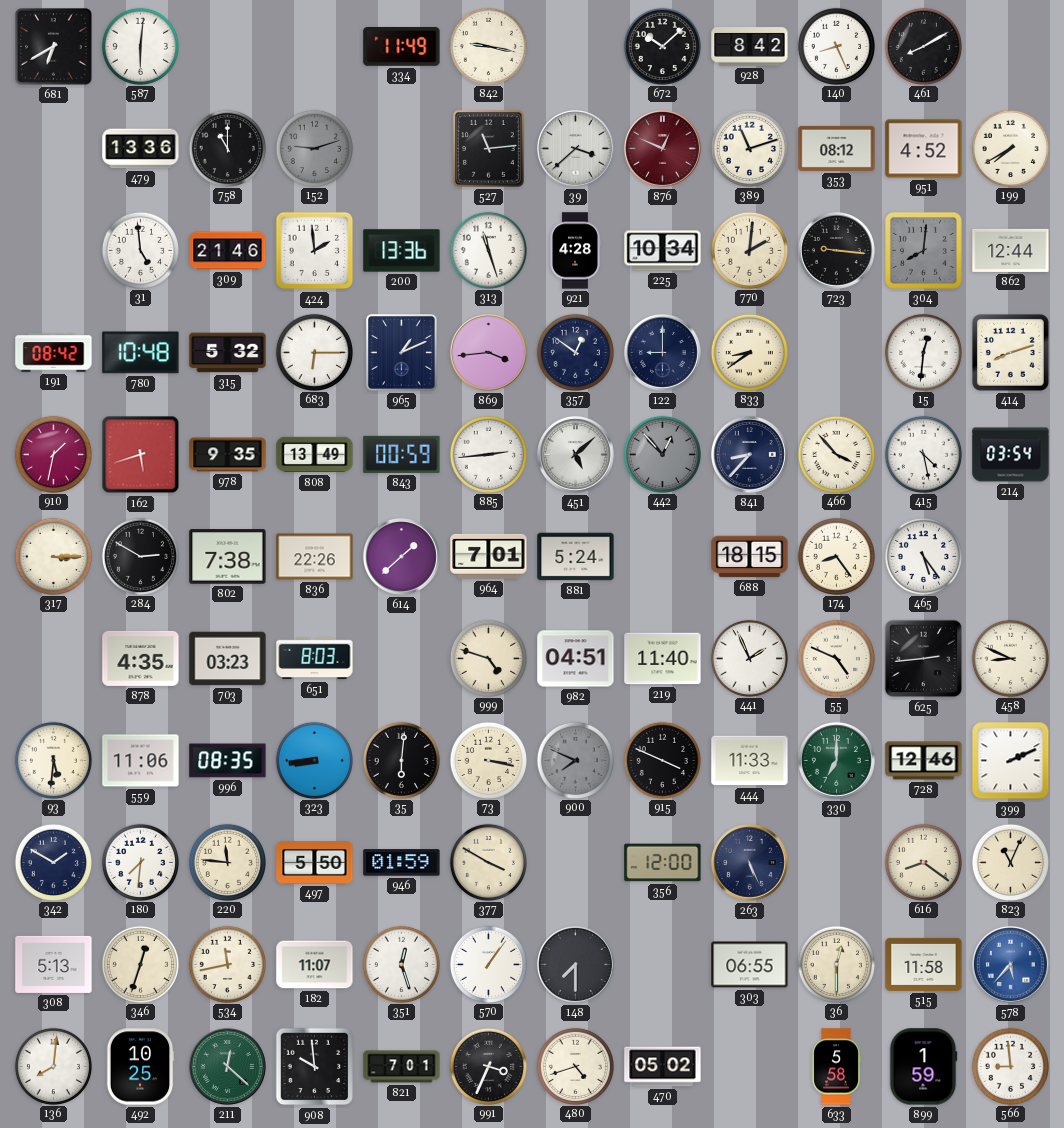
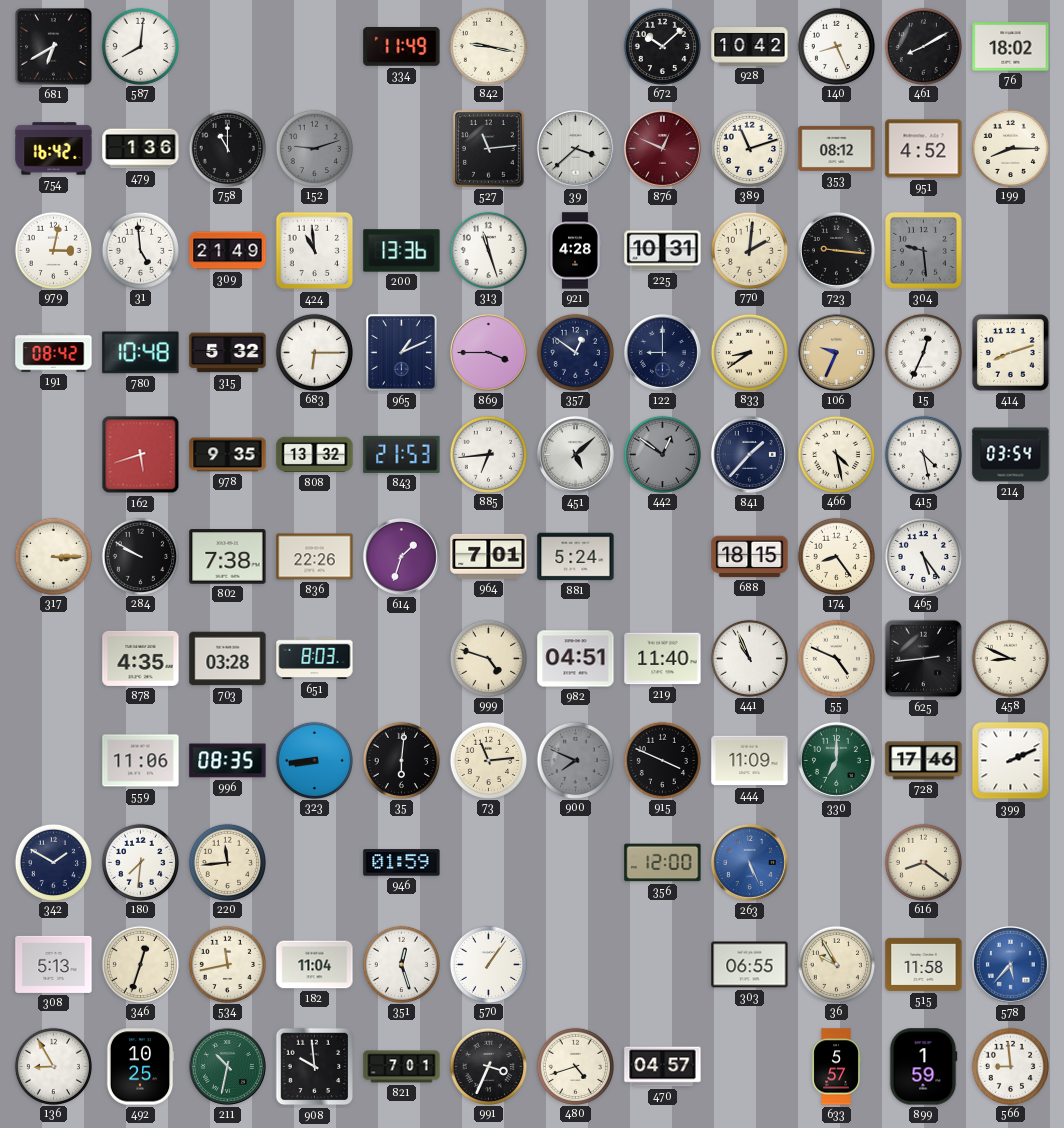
587: 6:01 -> 8:01
928: 8:42 -> 10:42
76: none -> 18:02
754: none -> 16:42
479: 13:36 -> 1:36
199: 7:40 -> 8:15
979: none -> 3:02
309: 21:46 -> 21:49
424: 1:59 -> 10:59
225: 10:34 -> 10:31
304: 8:01 -> 9:29
862: 12:44 -> none
869: 3:44 -> 3:45
106: none -> 9:34
15: 12:31 -> 12:34
910: 1:32 -> none
808: 13:49 -> 13:32
843: 00:59 -> 21:53
885: 2:44 -> 6:44
442: 12:53 -> 12:51
841: 8:37 -> 1:37
466: 3:53 -> 4:28
284: 2:50 -> 9:50
614: 1:38 -> 1:33
703: 03:23 -> 03:28
441: 1:56 -> 10:56
93: 5:31 -> none
73: 3:17 -> 11:14
444: 11:33 -> 11:09
728: 12:46 -> 17:46
220: 11:46 -> 11:44
497: 5:50 -> none
377: 3:50 -> none
263 dial: navy -> blue
823: 11:04 -> none
182: 11:07 -> 11:04
148: 7:30 -> none
36: 12:30 -> 9:55
136: 8:01 -> 8:55
211: 12:22 -> 10:32
470: 05:02 -> 04:57
633: 5:58 -> 5:57
